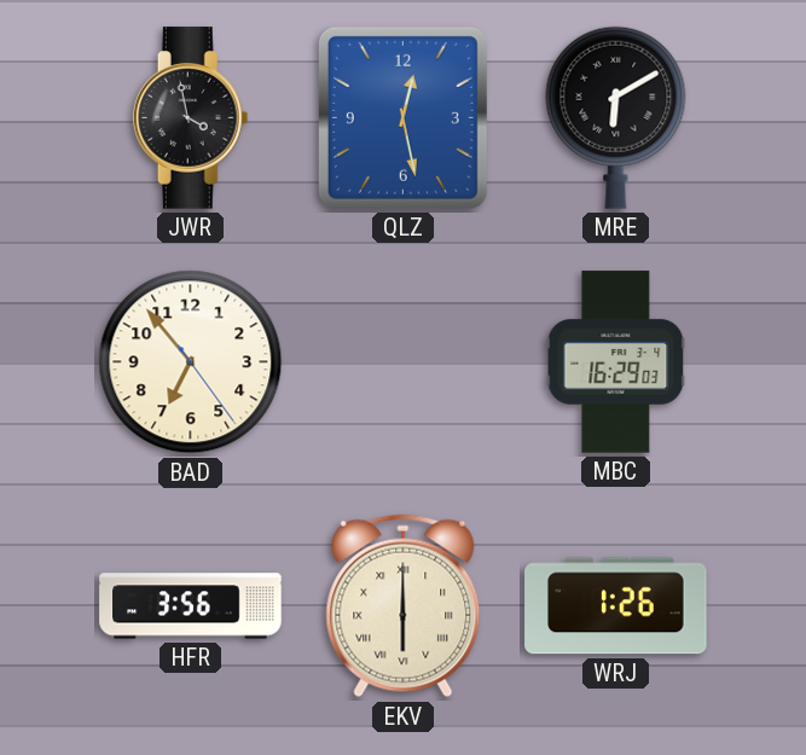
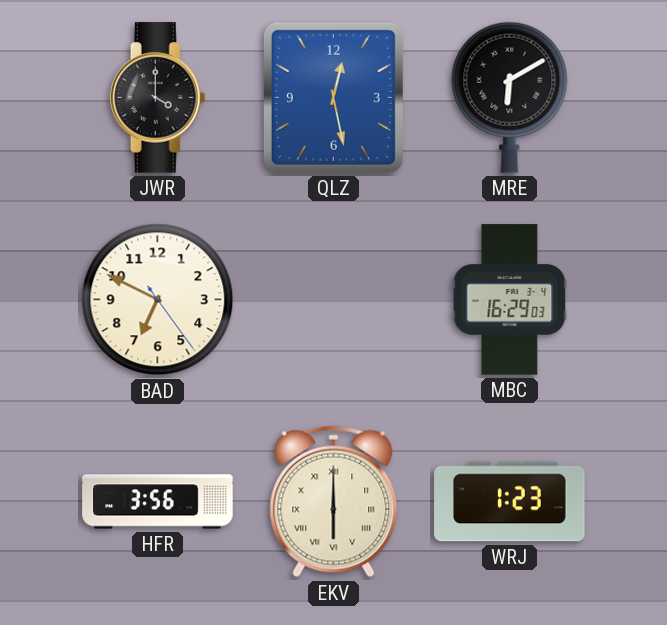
JWR: 3:58 -> 4:00
BAD: 6:53 -> 6:49
WRJ: 1:26 -> 1:23
